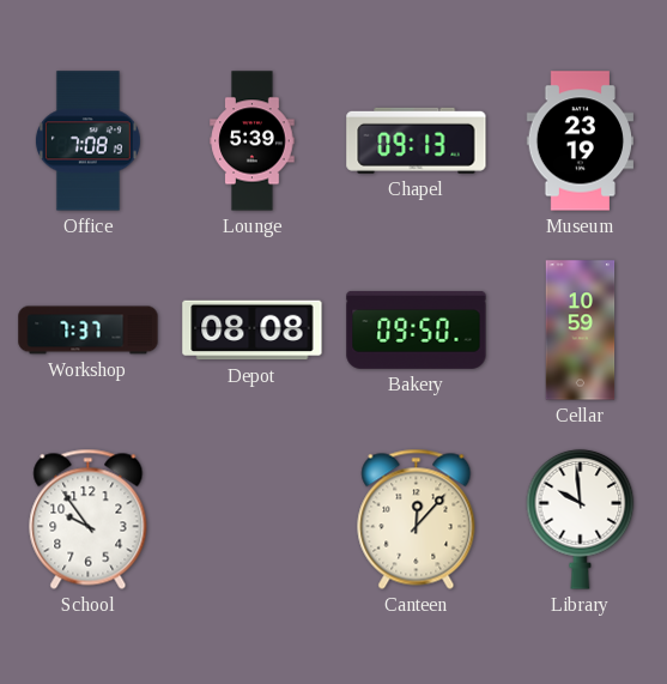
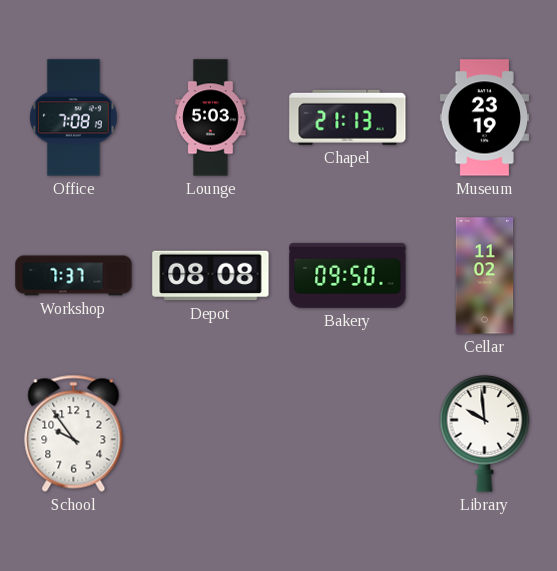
Lounge: 5:39 -> 5:03
Chapel: 09:13 -> 21:13
Cellar: 10:59 -> 11:02
Canteen: 12:07 -> none
